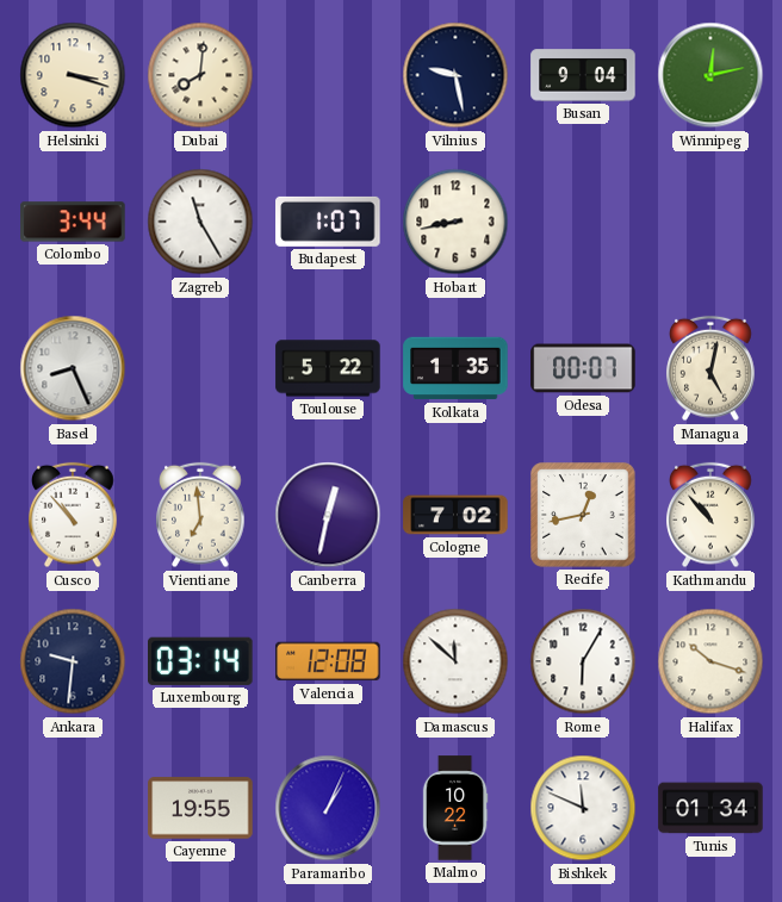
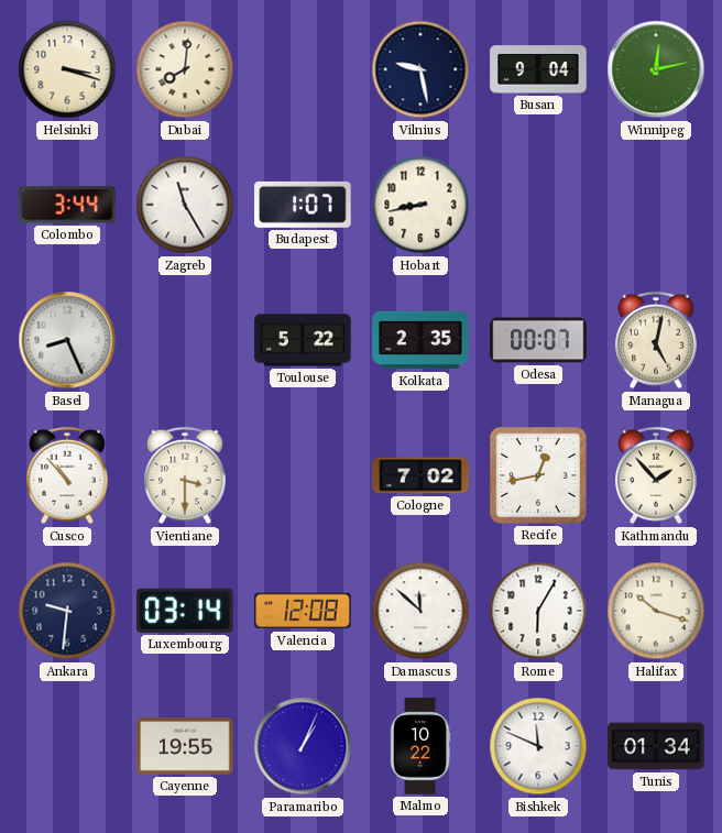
Kolkata: 1:35 -> 2:35
Vientiane: 6:59 -> 3:30
Canberra: 12:32 -> none
Kathmandu: 10:53 -> 1:53
